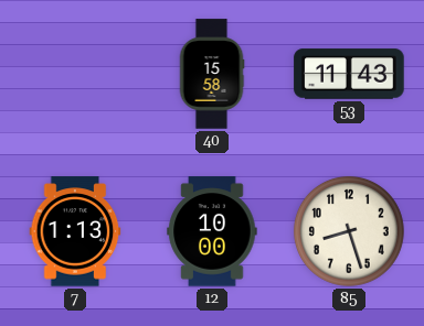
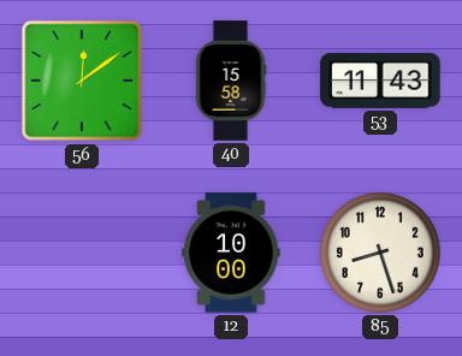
56: none -> 12:09
7: 1:13 -> none
